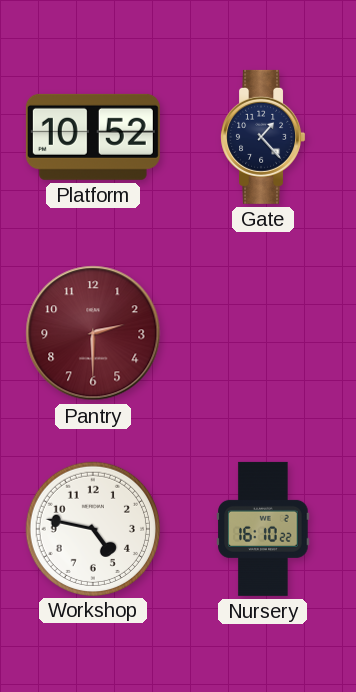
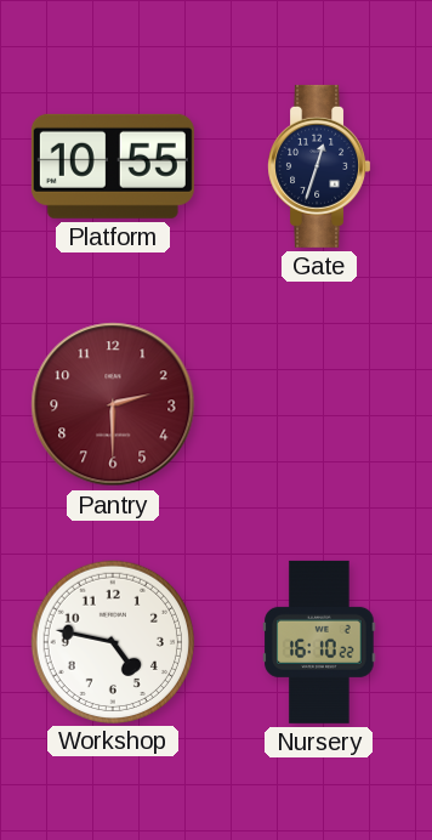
Platform: 10:52 -> 10:55
Gate: 1:23 -> 12:33
